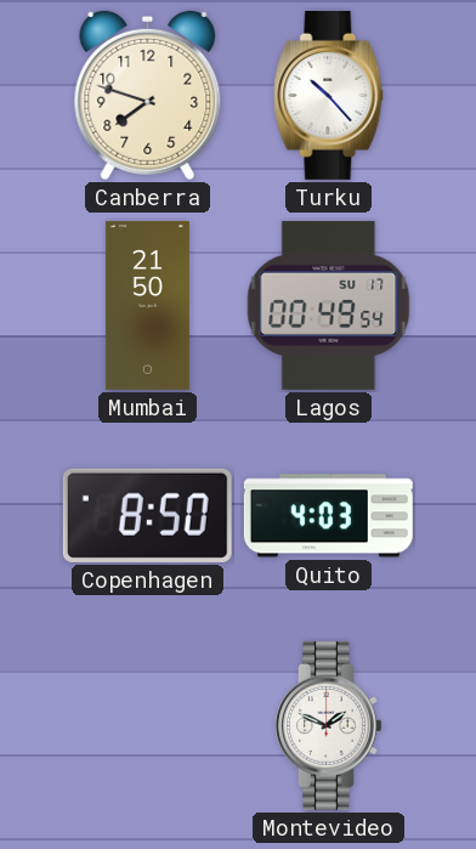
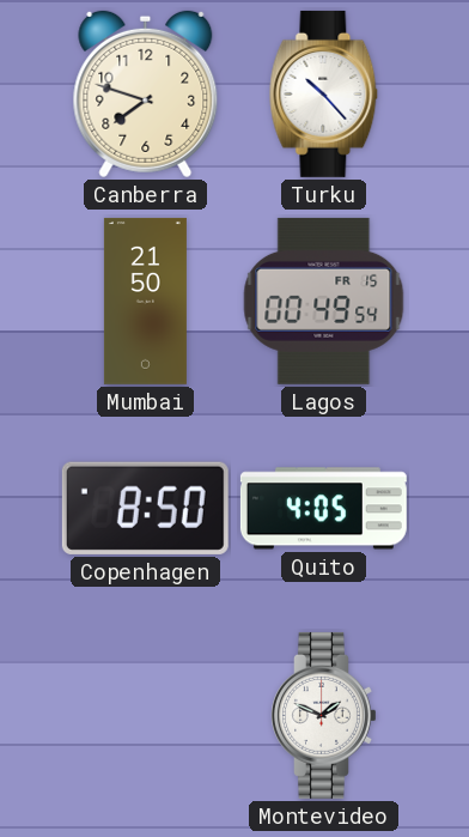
Lagos date: SU 17 -> FR 15
Quito: 4:03 -> 4:05
